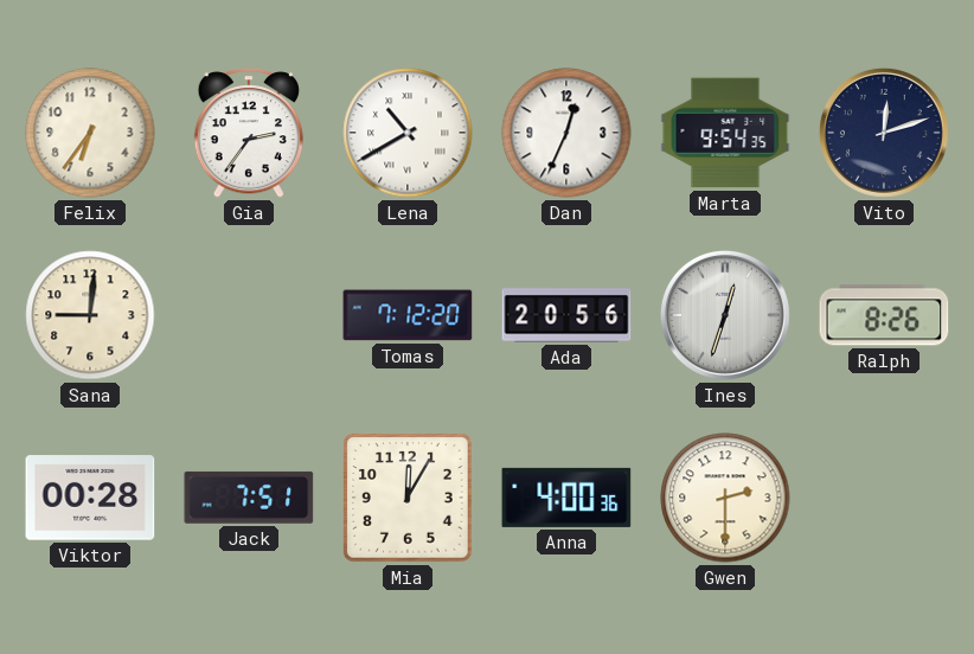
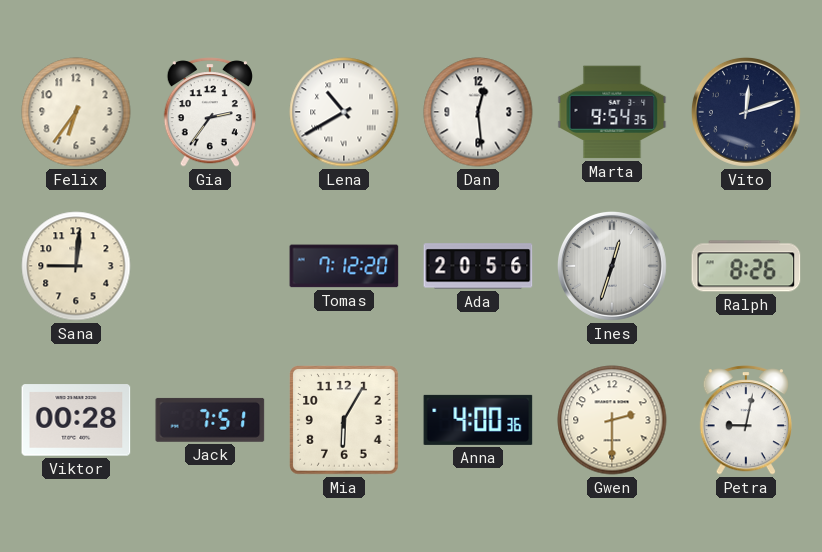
Dan: 12:34 -> 12:29
Mia: 12:05 -> 6:05
Petra: none -> 9:02
